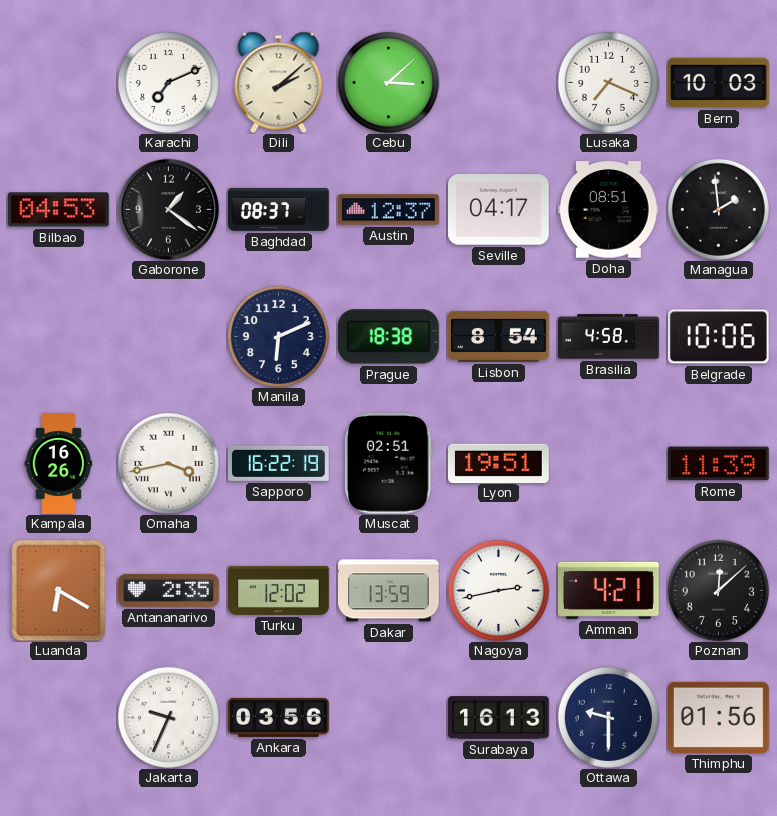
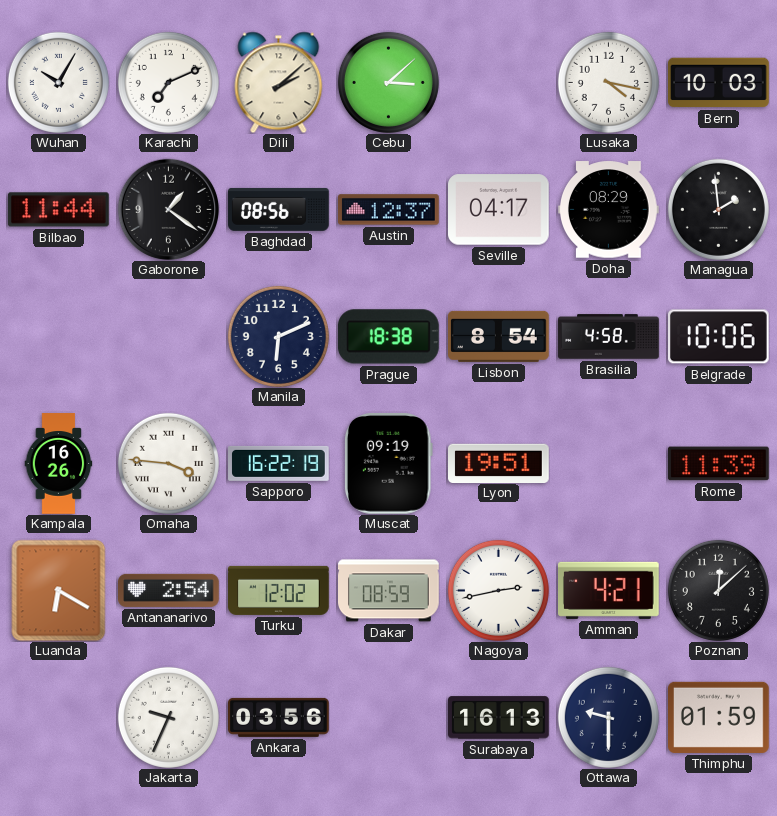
Wuhan: none -> 10:05
Lusaka: 7:19 -> 4:17
Bilbao: 04:53 -> 11:44
Baghdad: 08:37 -> 08:56
Doha: 08:51 -> 08:29
Omaha: 3:43 -> 3:46
Muscat: 02:51 -> 09:19
Antananarivo: 2:35 -> 2:54
Dakar: 13:59 -> 08:59
Thimphu: 01:56 -> 01:59
